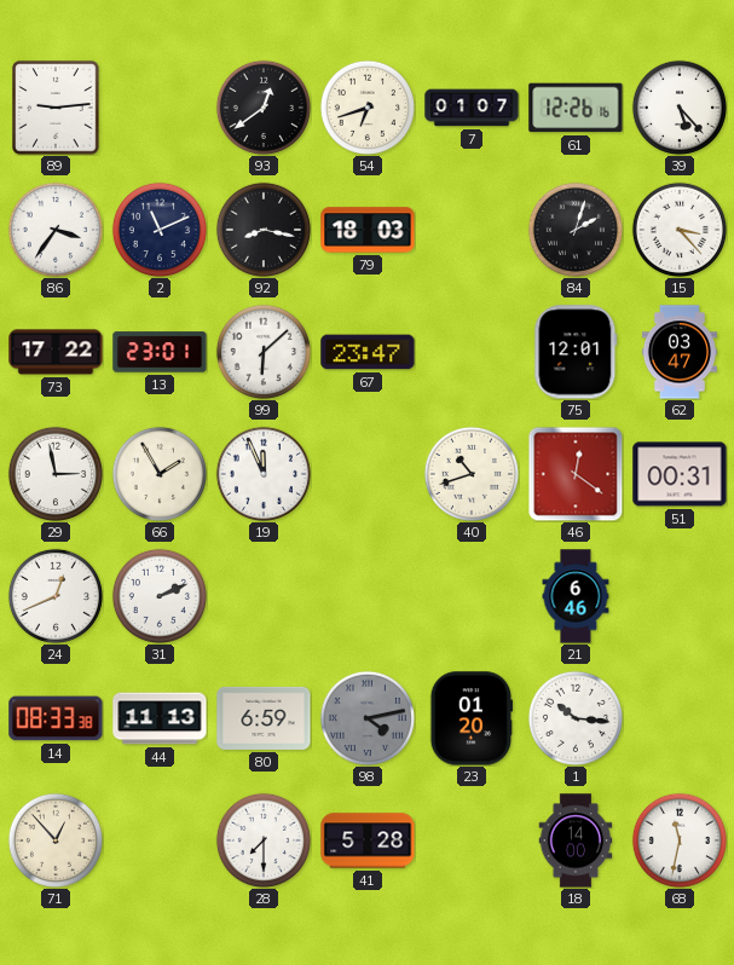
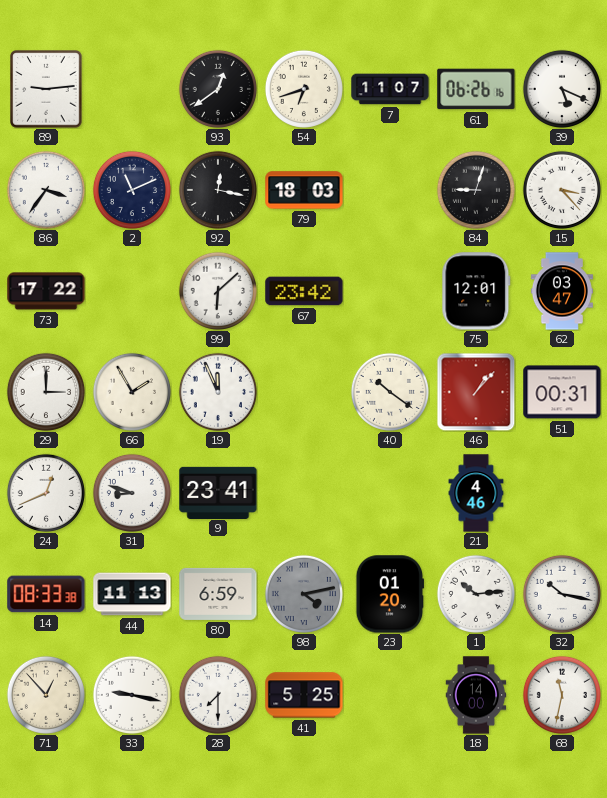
7: 01:07 -> 11:07
61: 12:26 -> 06:26
39: 5:23 -> 5:19
92: 8:17 -> 12:17
84: 2:03 -> 9:03
13: 23:01 -> none
67: 23:47 -> 23:42
29: 2:58 -> 3:00
40: 10:42 -> 10:21
46: 12:21 -> 1:07
31: 2:11 -> 8:48
9: none -> 23:41
21: 6:46 -> 4:46
1: 10:16 -> 10:14
32: none -> 10:17
33: none -> 9:17
41: 5:28 -> 5:25
